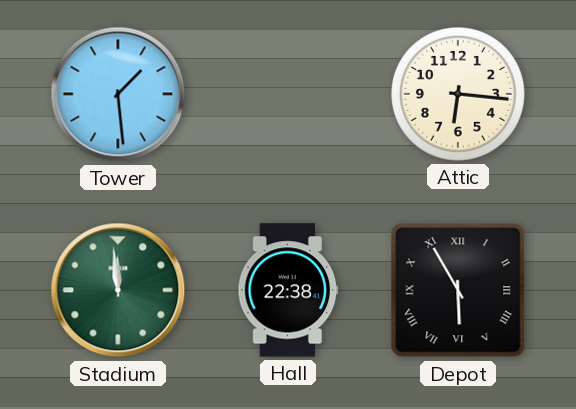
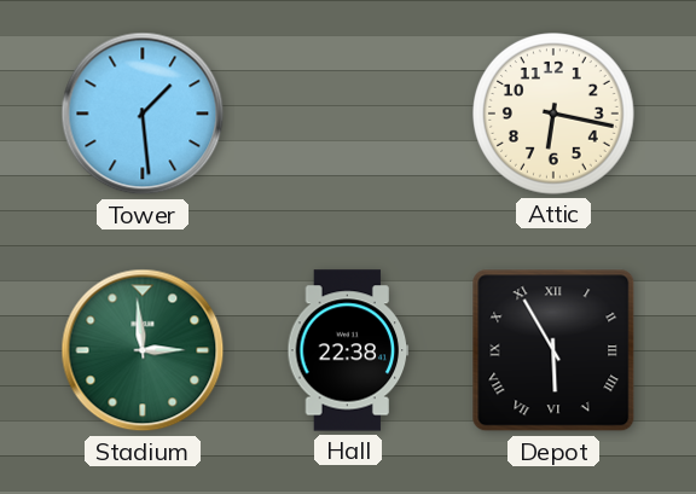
Attic: 6:16 -> 6:17
Stadium: 11:59 -> 2:59
